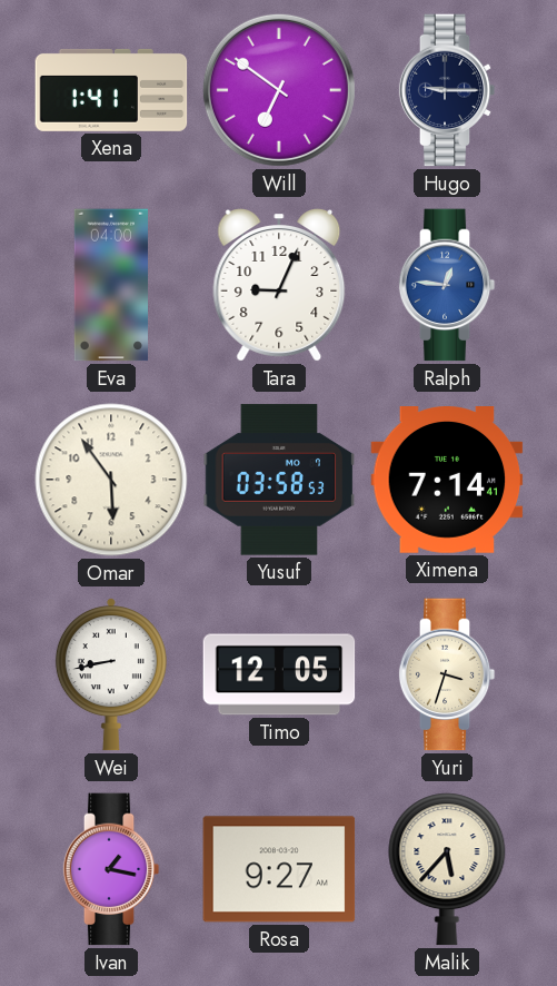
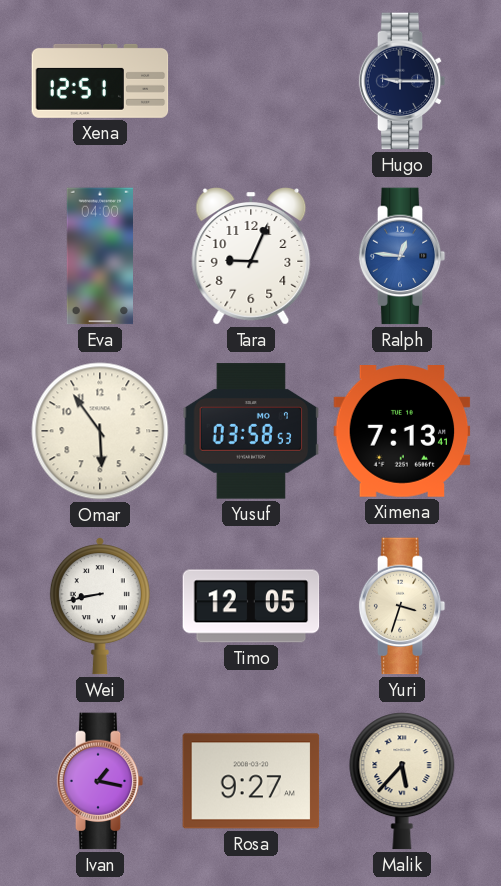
Xena: 1:41 -> 12:51
Will: 6:51 -> none
Ximena: 7:14 -> 7:13
